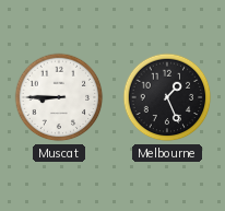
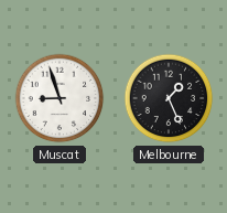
Muscat: 8:45 -> 8:57
